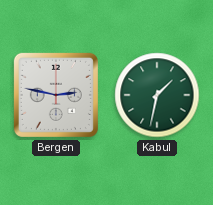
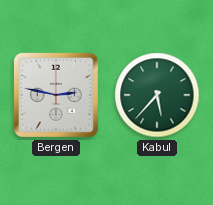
Kabul: 1:32 -> 5:37
